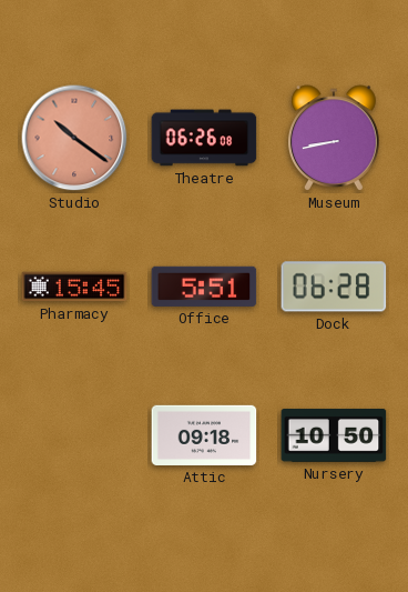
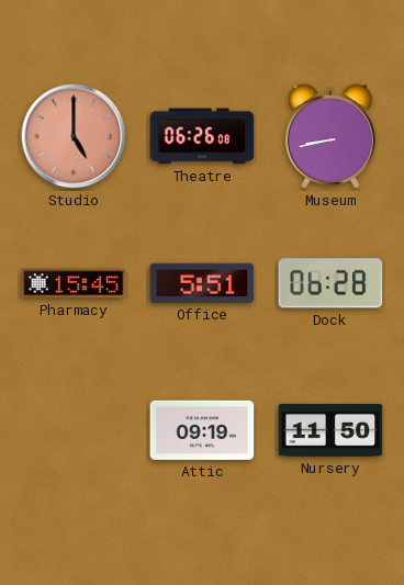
Studio: 10:21 -> 5:00
Attic: 09:18 -> 09:19
Nursery: 10:50 -> 11:50
